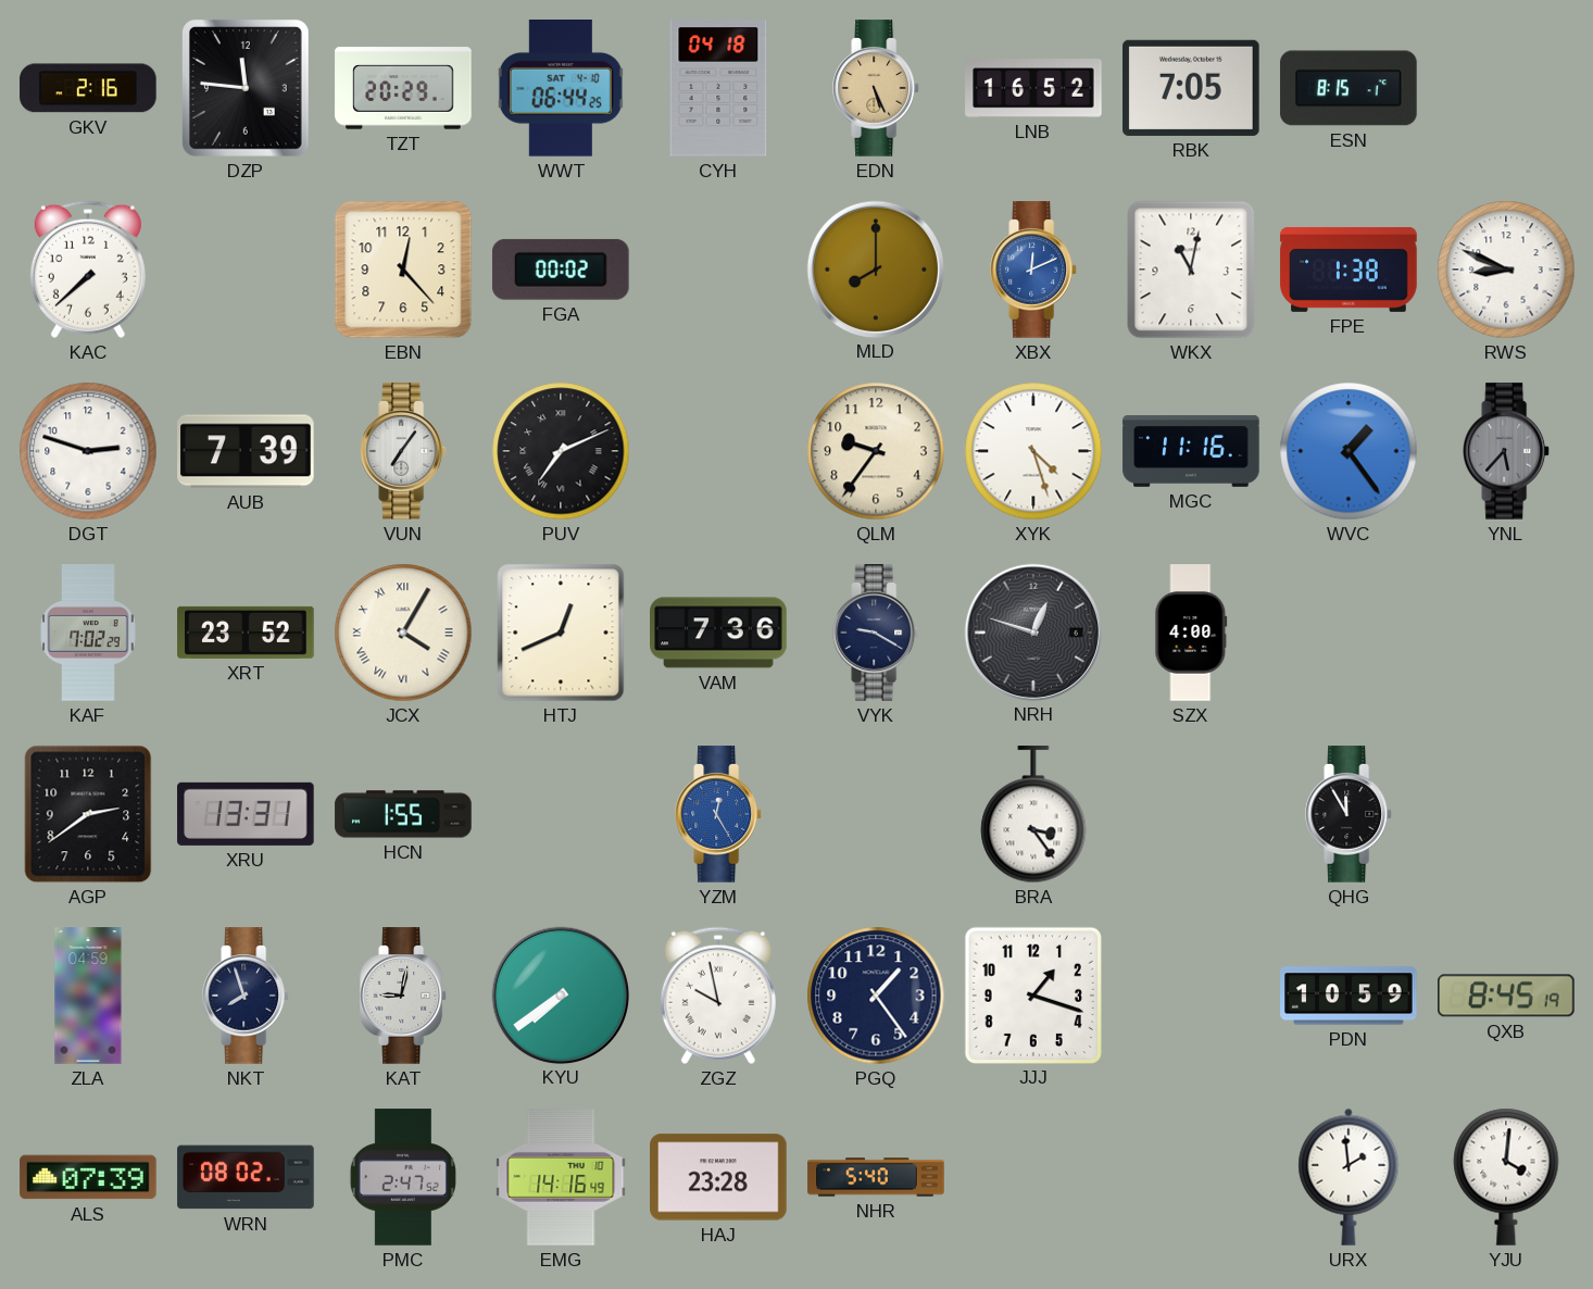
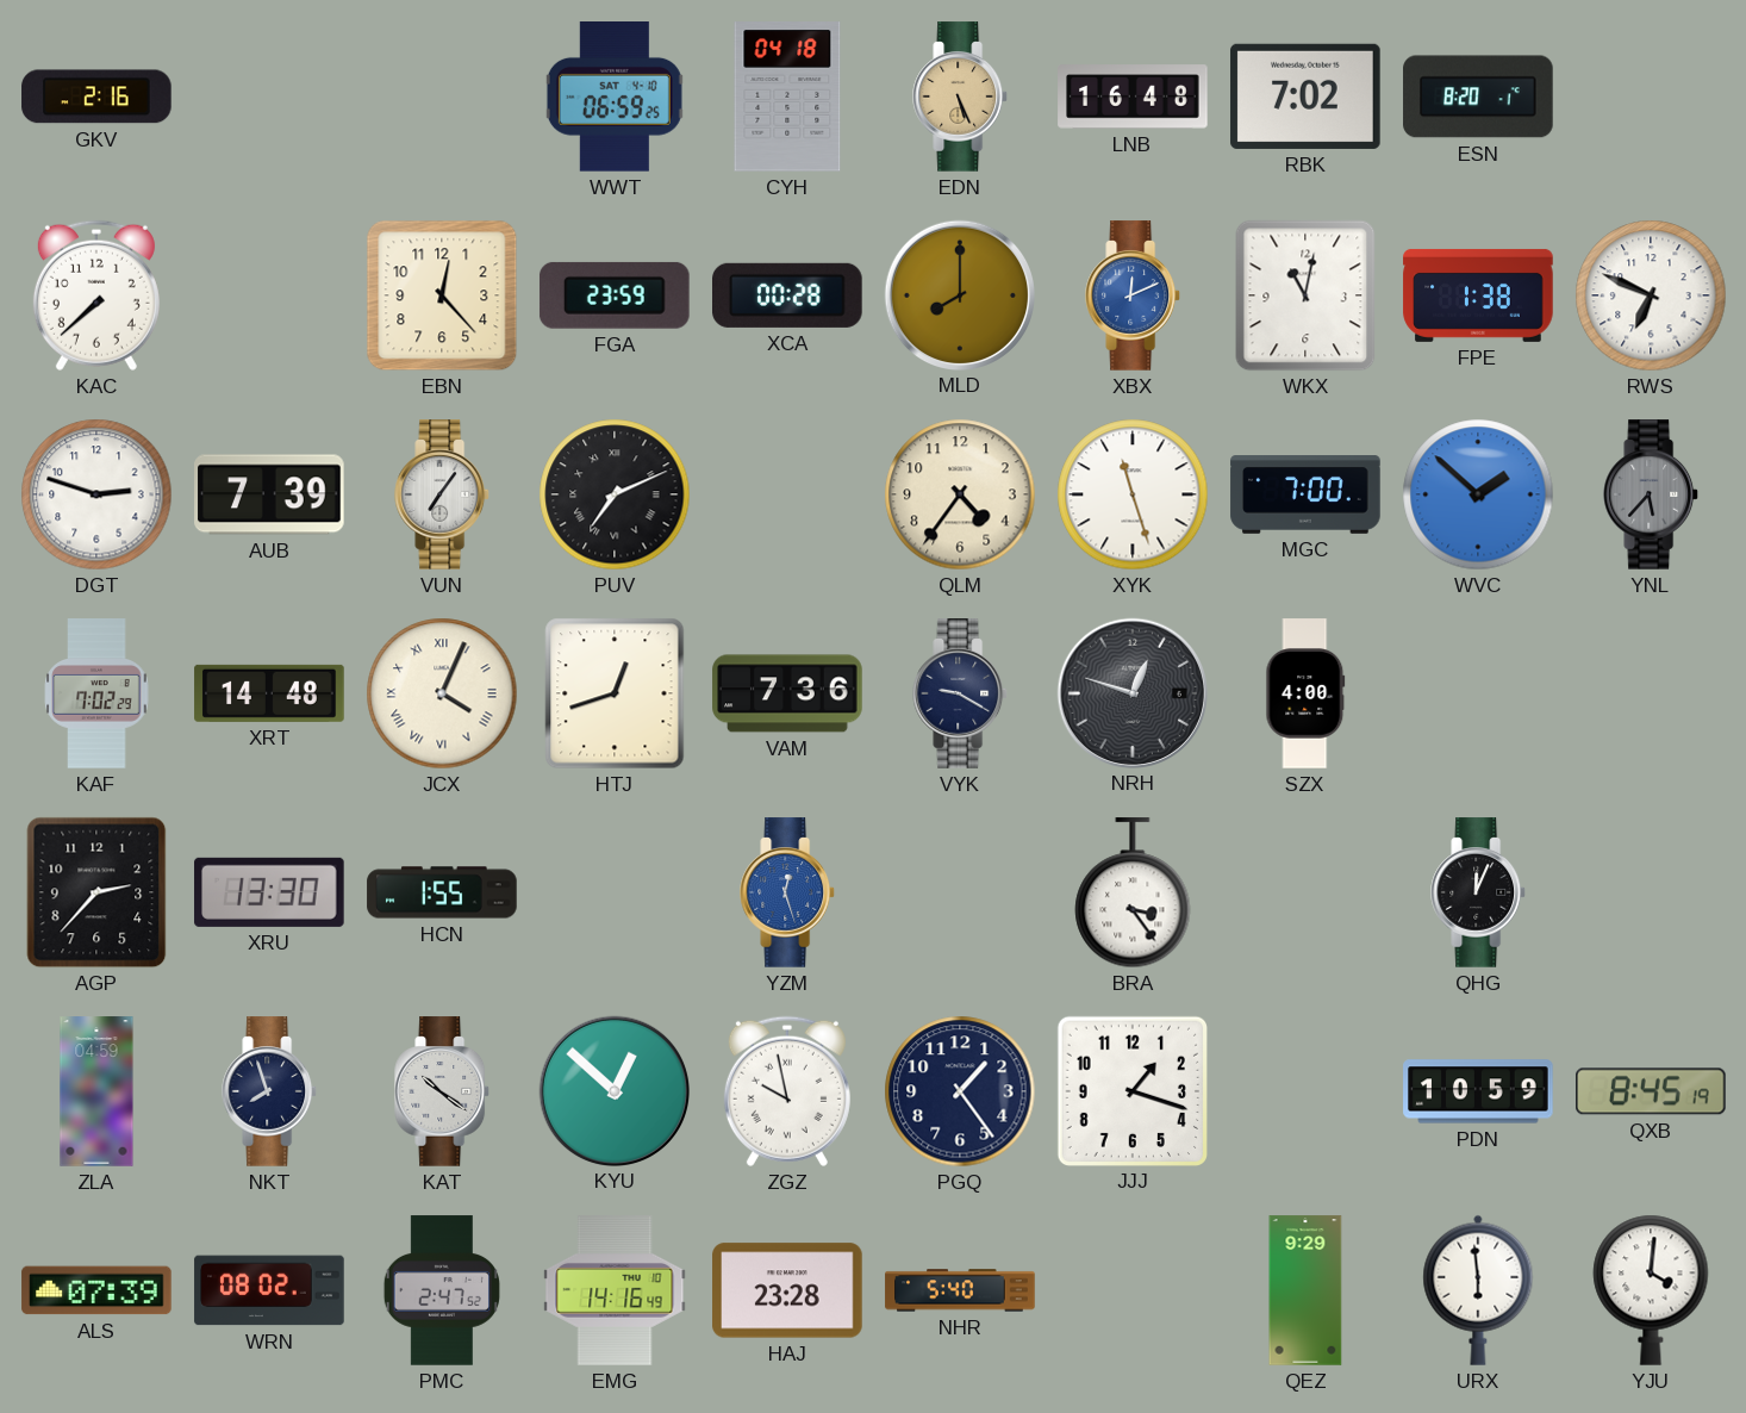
DZP: 11:46 -> none
TZT: 20:29 -> none
WWT: 06:44 -> 06:59
LNB: 16:52 -> 16:48
RBK: 7:05 -> 7:02
ESN: 8:15 -> 8:20
FGA: 00:02 -> 23:59
XCA: none -> 00:28
RWS: 8:49 -> 6:49
QLM: 9:36 -> 4:36
XYK: 4:27 -> 11:27
MGC: 11:16 -> 7:00
WVC: 1:24 -> 1:52
XRT: 23:52 -> 14:48
JCX: 4:05 -> 4:04
HTJ: 12:41 -> 12:42
AGP: 2:39 -> 2:37
XRU: 13:31 -> 13:30
YZM: 12:25 -> 12:27
QHG: 11:55 -> 12:04
KAT: 9:02 -> 10:21
KYU: 7:39 -> 12:52
QEZ: none -> 9:29
URX: 1:59 -> 5:59
